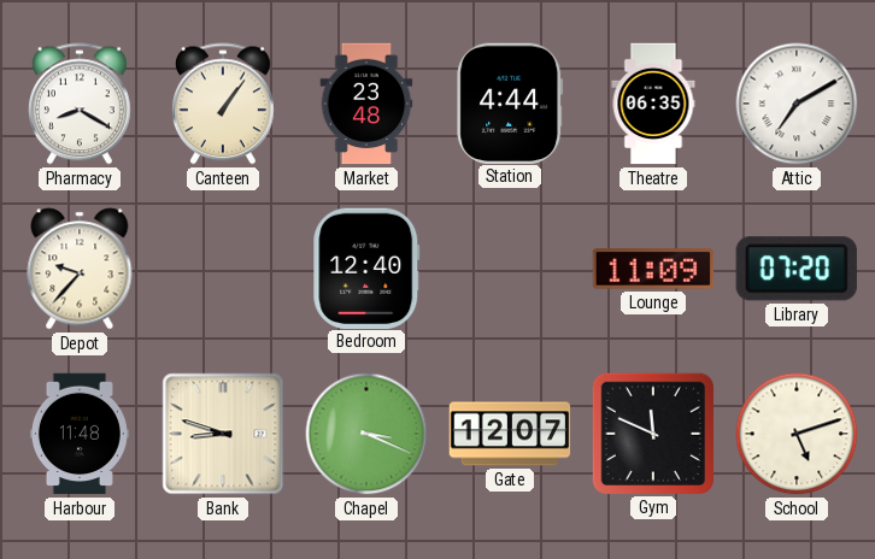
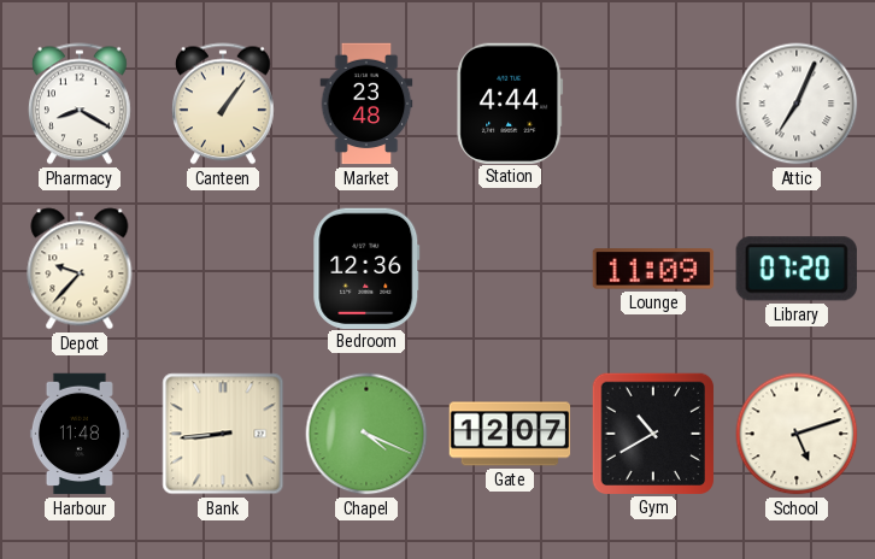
Theatre: 06:35 -> none
Attic: 7:10 -> 7:04
Bedroom: 12:40 -> 12:36
Bank: 8:48 -> 8:44
Chapel: 3:19 -> 4:19
Gym: 11:49 -> 10:40
